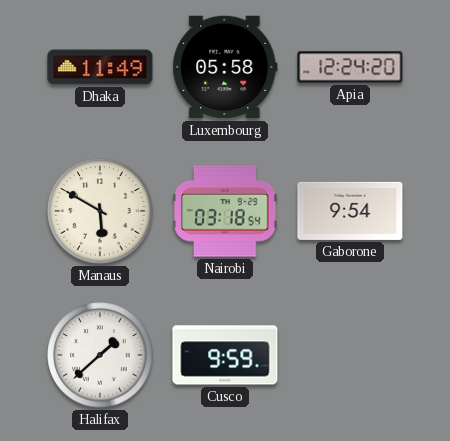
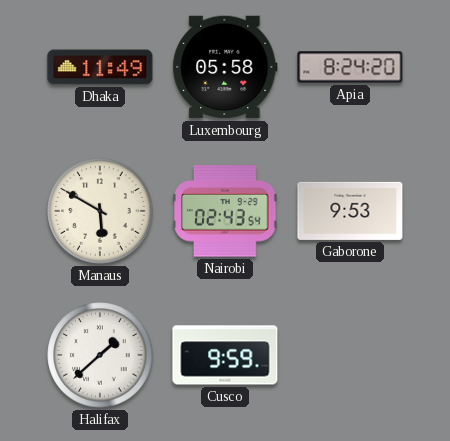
Apia: 12:24 -> 8:24
Nairobi: 03:18 -> 02:43
Gaborone: 9:54 -> 9:53
